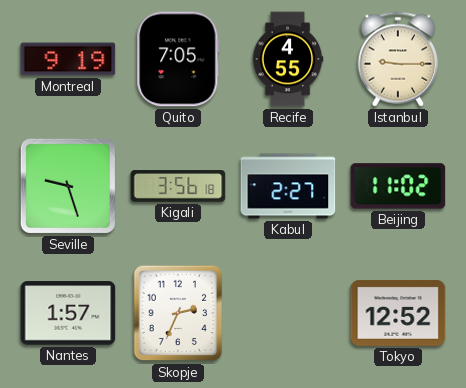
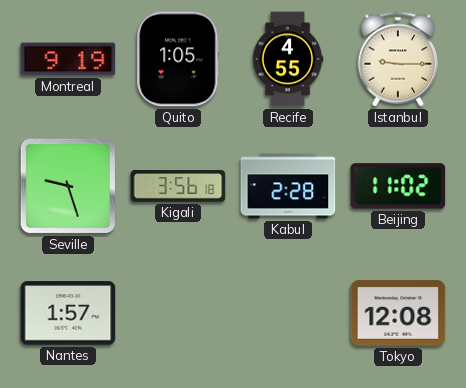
Quito: 7:05 -> 1:05
Kabul: 2:27 -> 2:28
Skopje: 2:34 -> none
Tokyo: 12:52 -> 12:08
